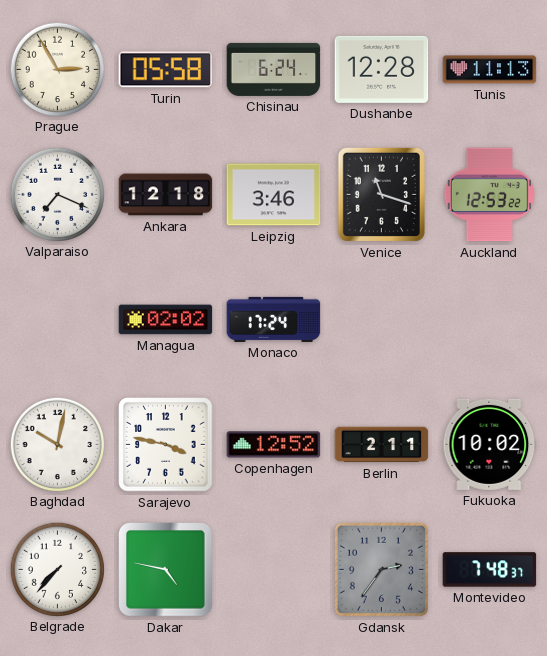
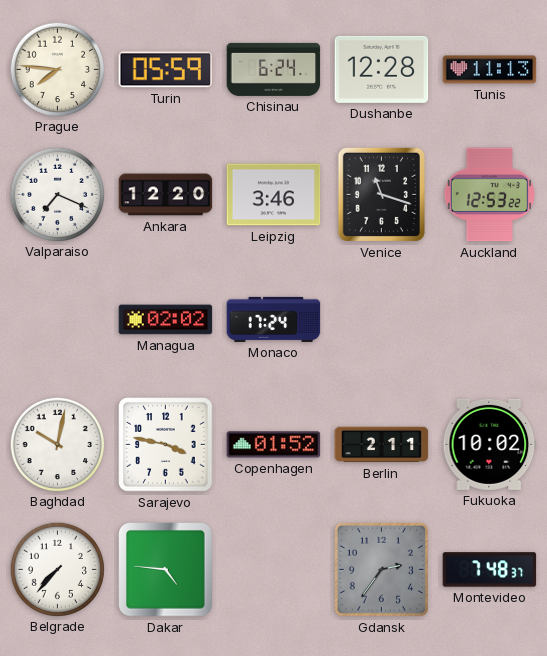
Prague: 2:55 -> 7:46
Turin: 05:58 -> 05:59
Ankara: 12:18 -> 12:20
Copenhagen: 12:52 -> 01:52
Dakar: 4:47 -> 4:46
